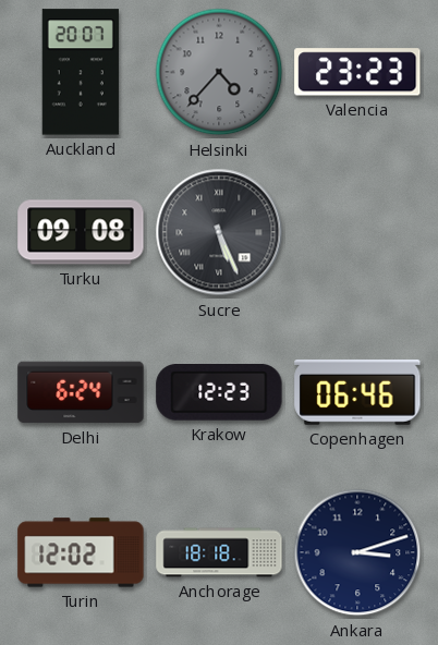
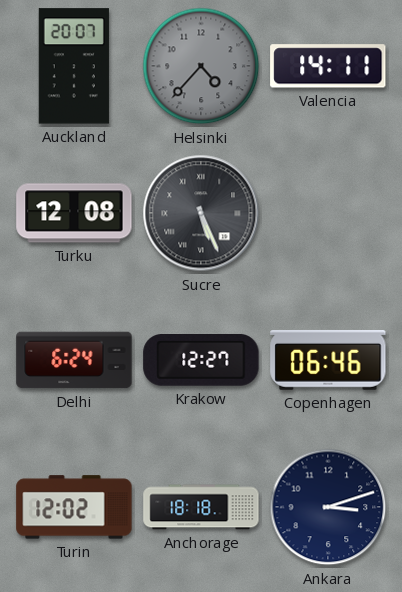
Valencia: 23:23 -> 14:11
Turku: 09:08 -> 12:08
Krakow: 12:23 -> 12:27
